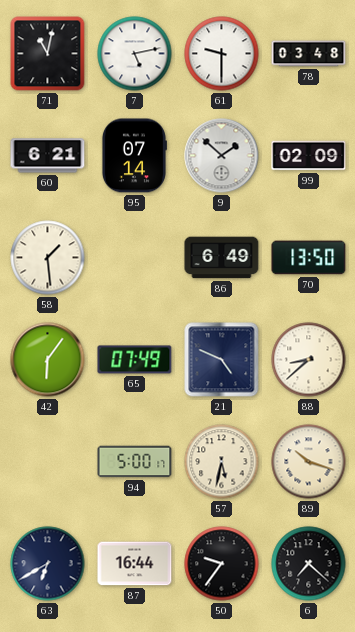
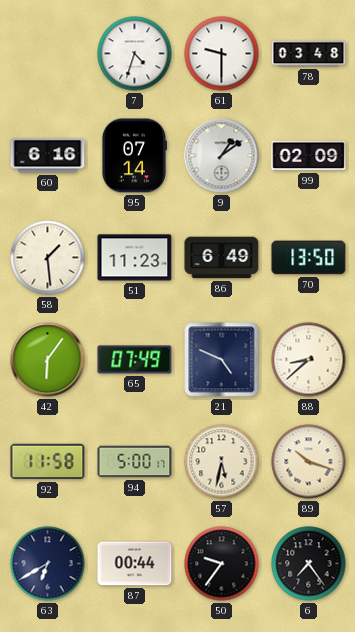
71: 11:02 -> none
7: 5:13 -> 4:33
60: 6:21 -> 6:16
9: 1:52 -> 1:09
51: none -> 11:23
92: none -> 11:58
87: 16:44 -> 00:44
6: 7:22 -> 7:24
